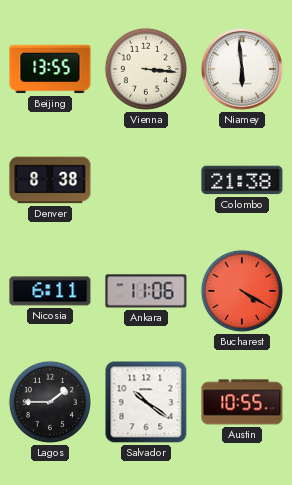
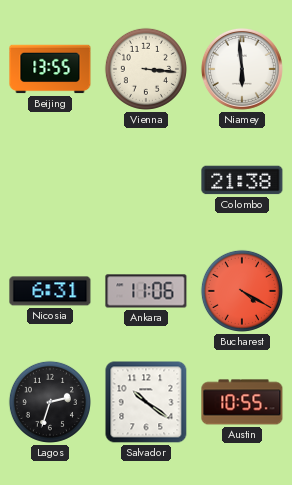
Denver: 8:38 -> none
Nicosia: 6:11 -> 6:31
Lagos: 1:45 -> 2:33
